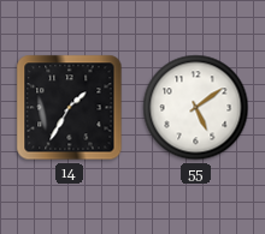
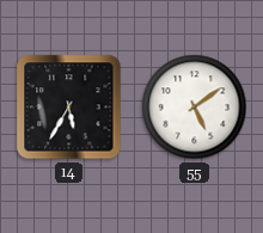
14: 1:35 -> 5:35
